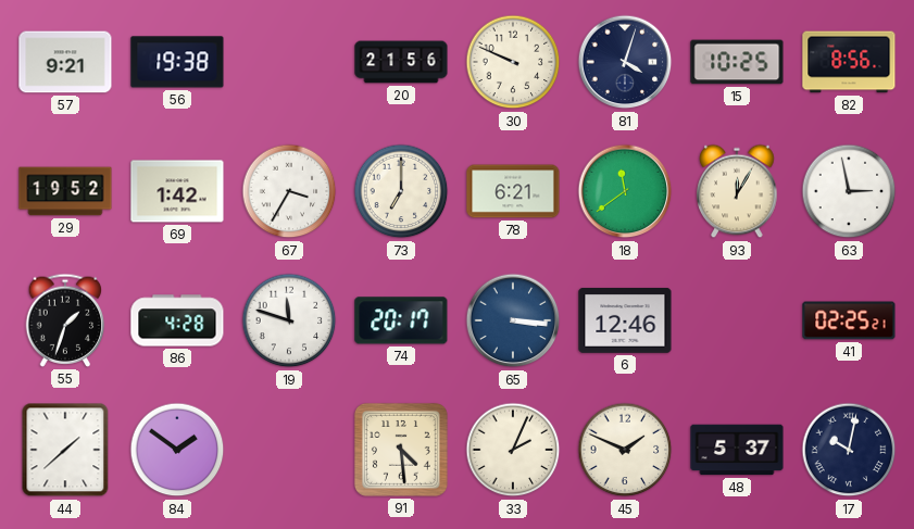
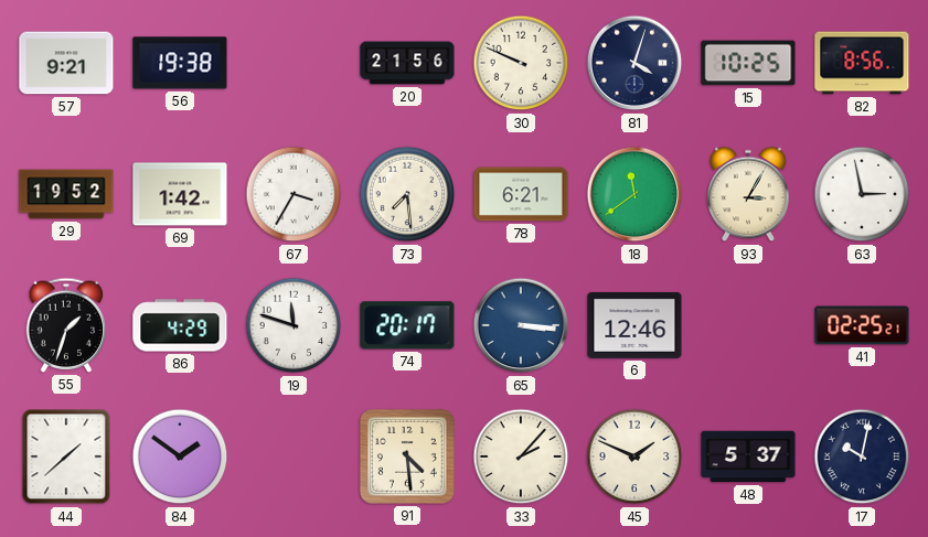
73: 7:00 -> 7:29
93: 12:05 -> 3:05
86: 4:28 -> 4:29
33: 2:04 -> 2:07
